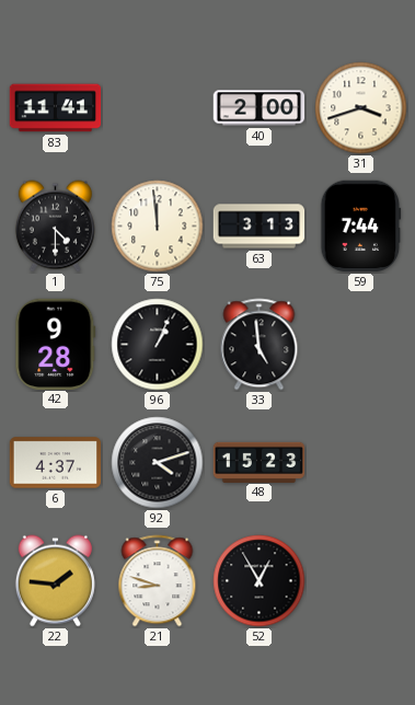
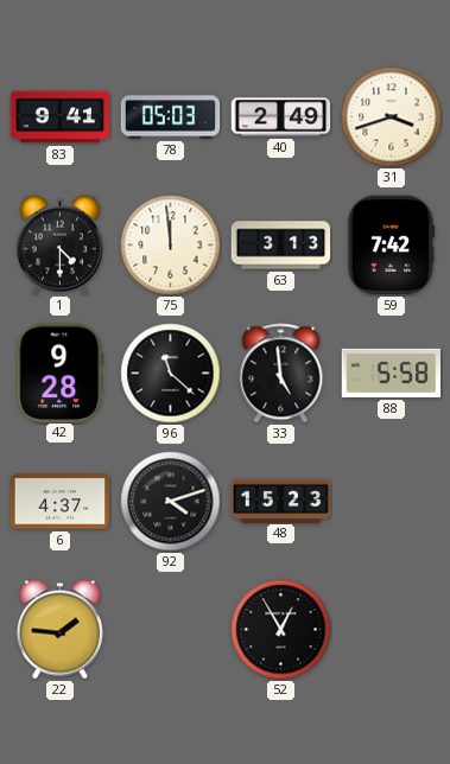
83: 11:41 -> 9:41
78: none -> 05:03
40: 2:00 -> 2:49
59: 7:44 -> 7:42
96: 1:04 -> 11:22
88: none -> 5:58
21: 8:48 -> none
